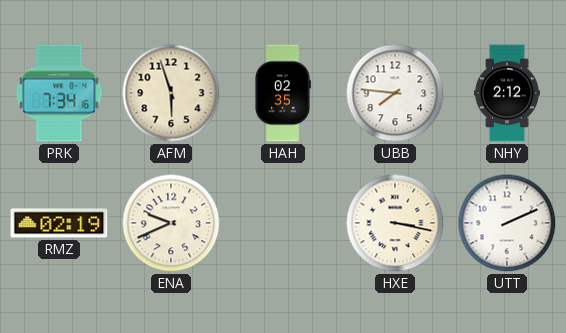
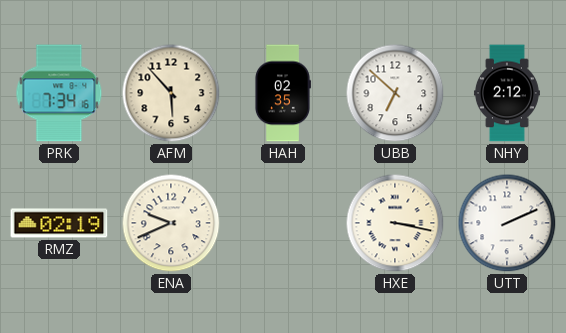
AFM: 5:57 -> 5:53
UBB: 7:46 -> 6:52
